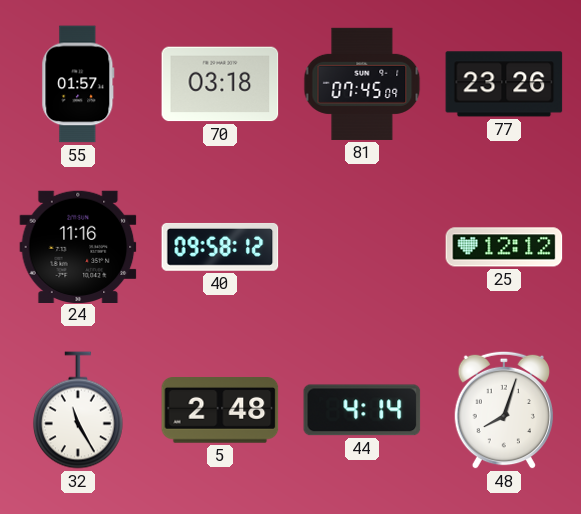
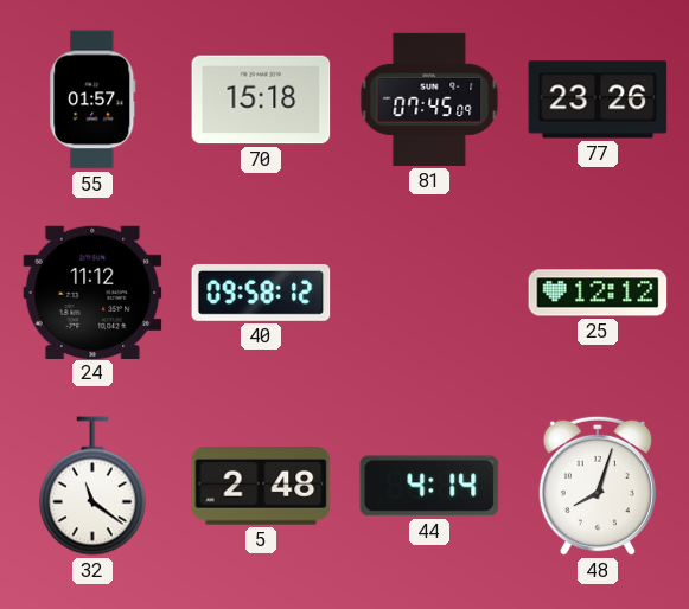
70: 03:18 -> 15:18
24: 11:16 -> 11:12
32: 11:25 -> 11:21
